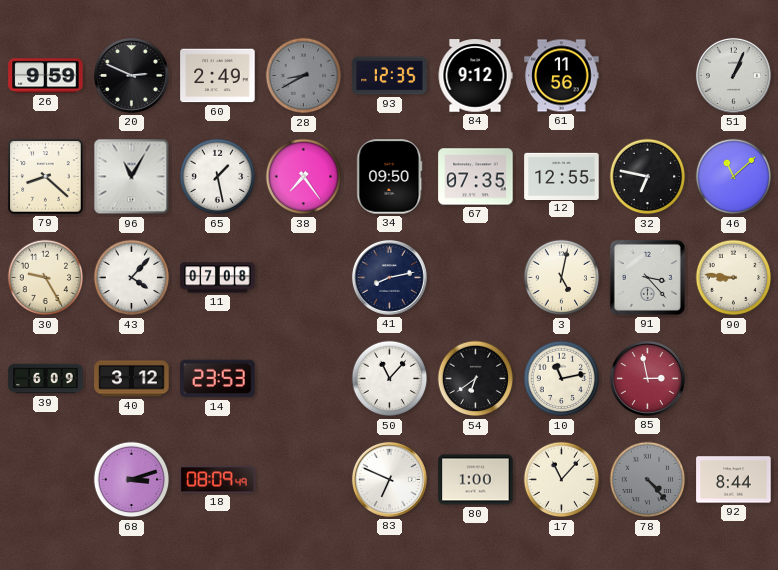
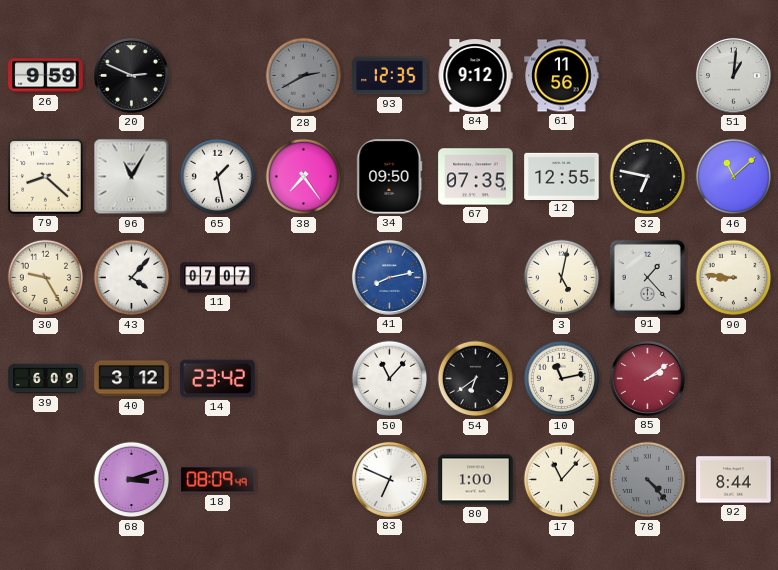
60: 2:49 -> none
28: 8:40 -> 2:40
51: 1:04 -> 1:01
11: 07:08 -> 07:07
41 dial: navy -> blue
91: 3:23 -> 1:23
14: 23:53 -> 23:42
85: 2:58 -> 2:09
